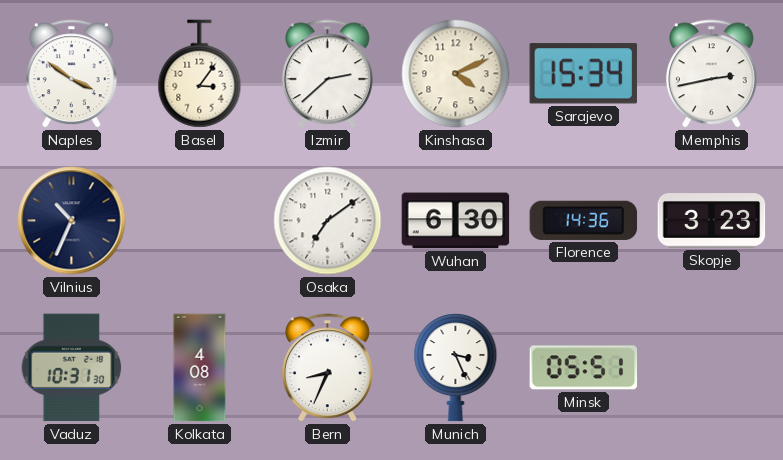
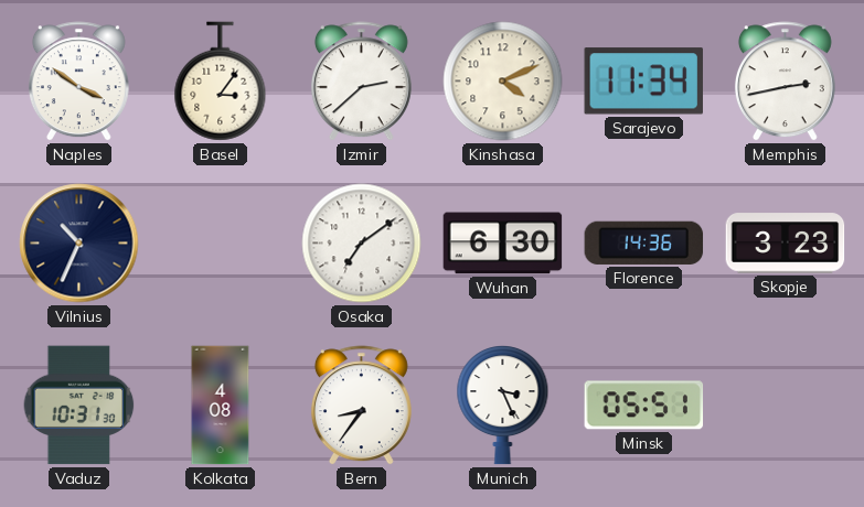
Sarajevo: 15:34 -> 11:34
Bern: 8:34 -> 8:36
